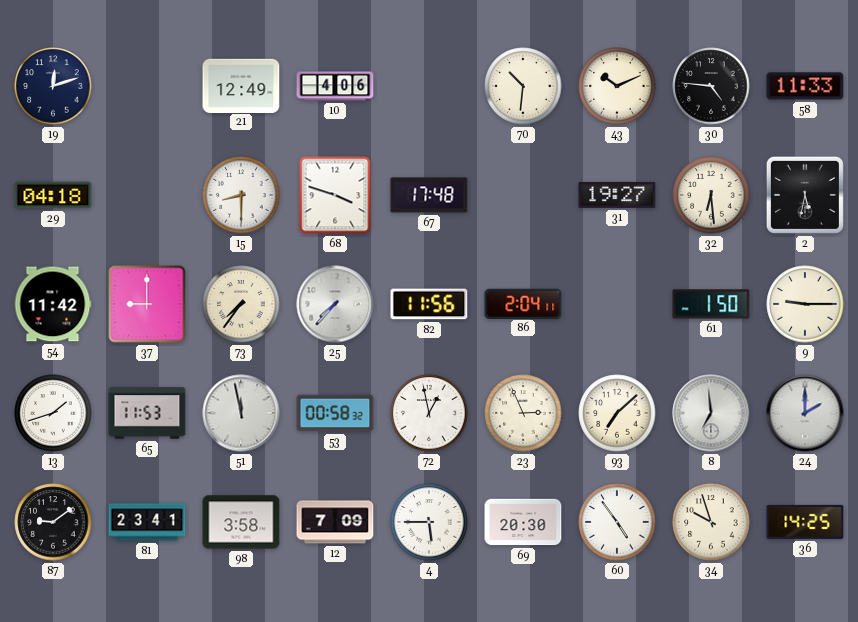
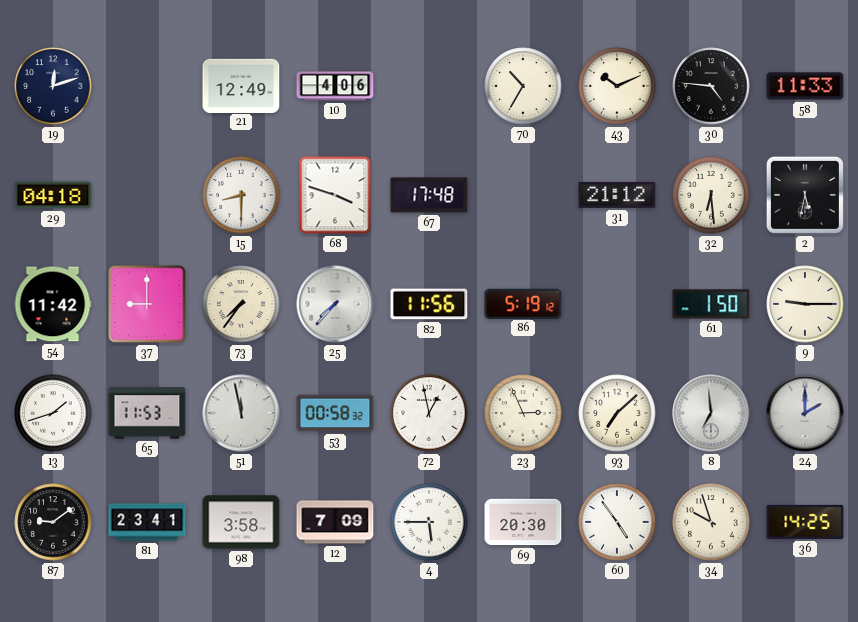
70: 10:31 -> 10:35
31: 19:27 -> 21:12
86: 2:04 -> 5:19
